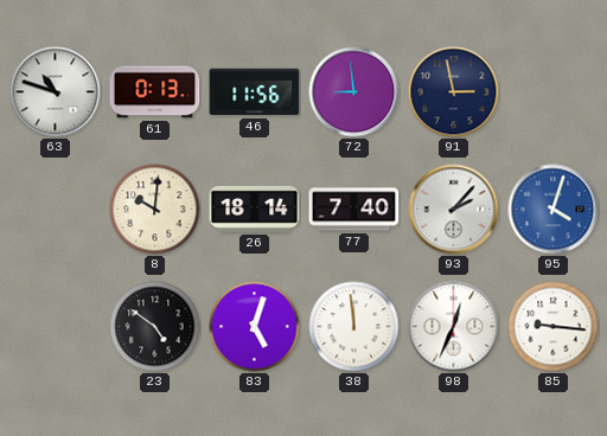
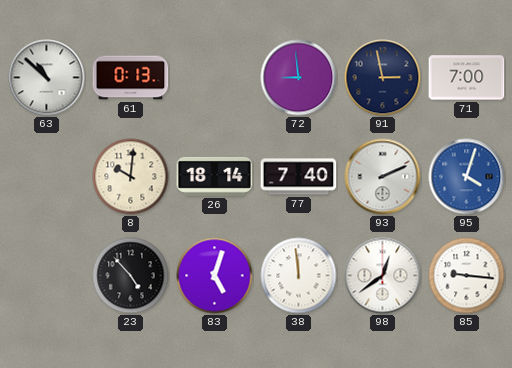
63: 10:48 -> 10:52
46: 11:56 -> none
71: none -> 7:00
93: 2:07 -> 2:11
23: 4:51 -> 4:53
98: 12:34 -> 12:39
